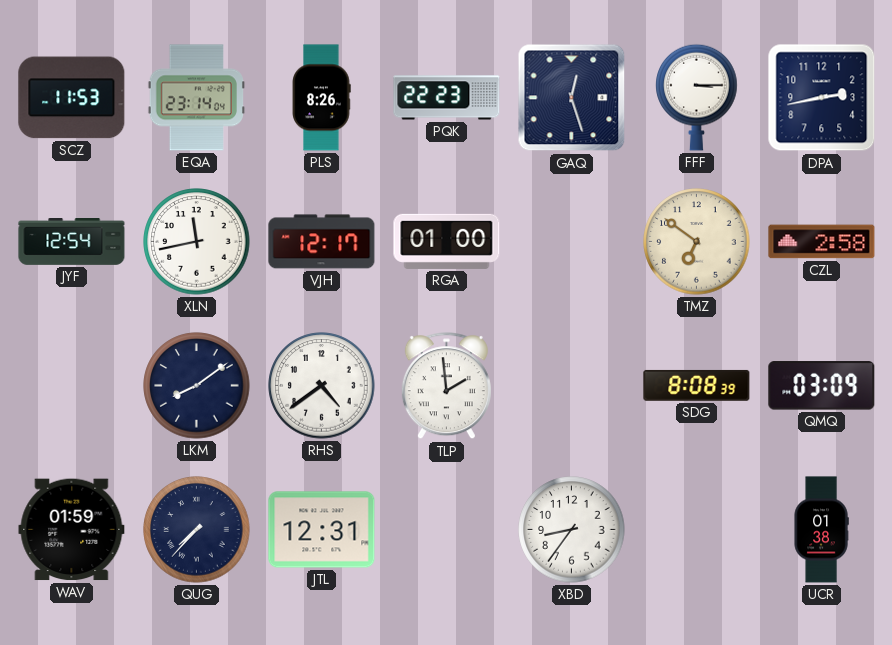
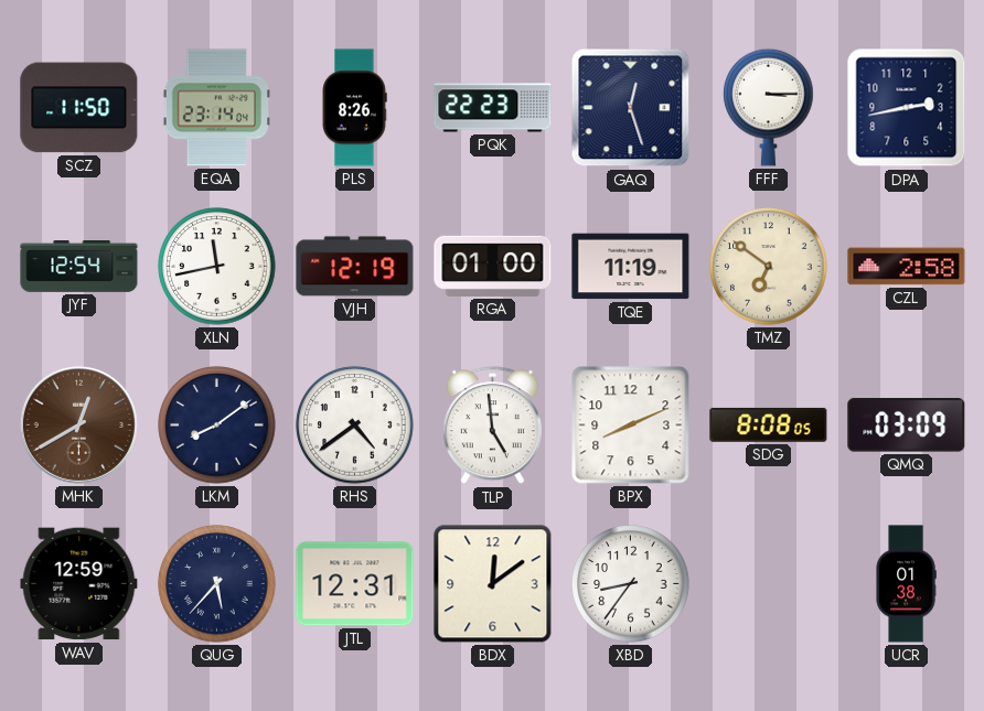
SCZ: 11:53 -> 11:50
VJH: 12:17 -> 12:19
TQE: none -> 11:19
MHK: none -> 12:40
TLP: 1:59 -> 4:59
BPX: none -> 8:11
SDG: 8:08:39 -> 8:08:05
WAV: 01:59 -> 12:59
QUG: 7:37 -> 5:37
BDX: none -> 12:09
